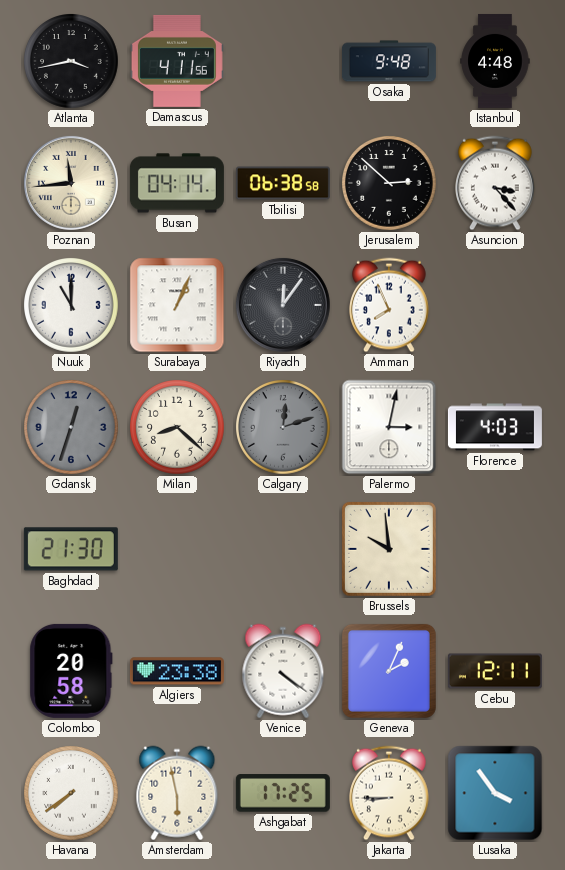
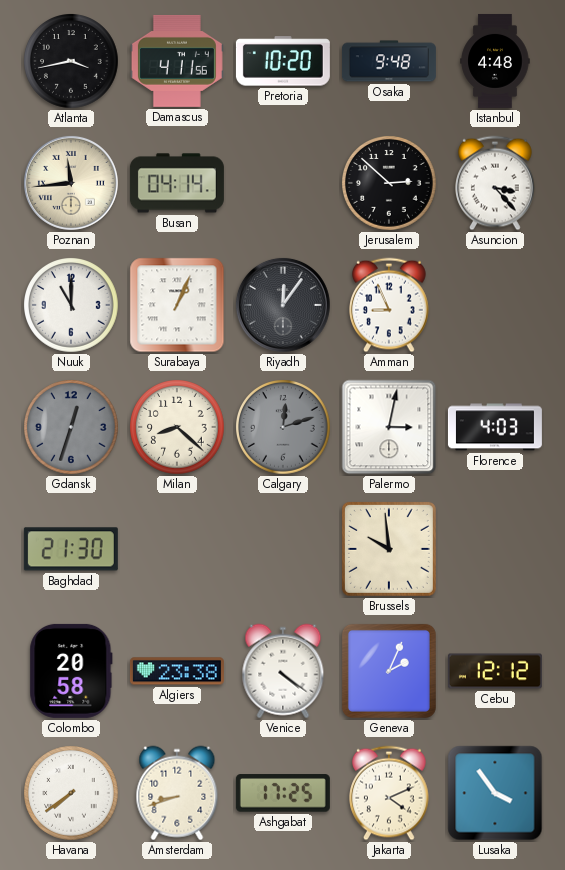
Pretoria: none -> 10:20
Tbilisi: 06:38 -> none
Amman: 7:56 -> 8:56
Cebu: 12:11 -> 12:12
Amsterdam: 5:58 -> 8:42
Jakarta: 8:45 -> 4:11
